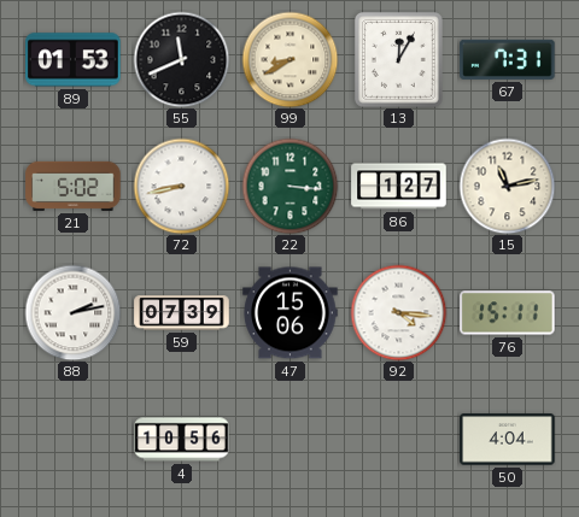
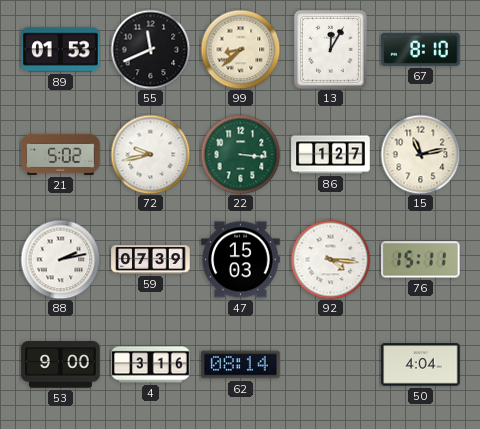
99: 8:40 -> 8:38
67: 7:31 -> 8:10
72: 8:43 -> 9:43
47: 15:06 -> 15:03
53: none -> 9:00
4: 10:56 -> 3:16
62: none -> 08:14
